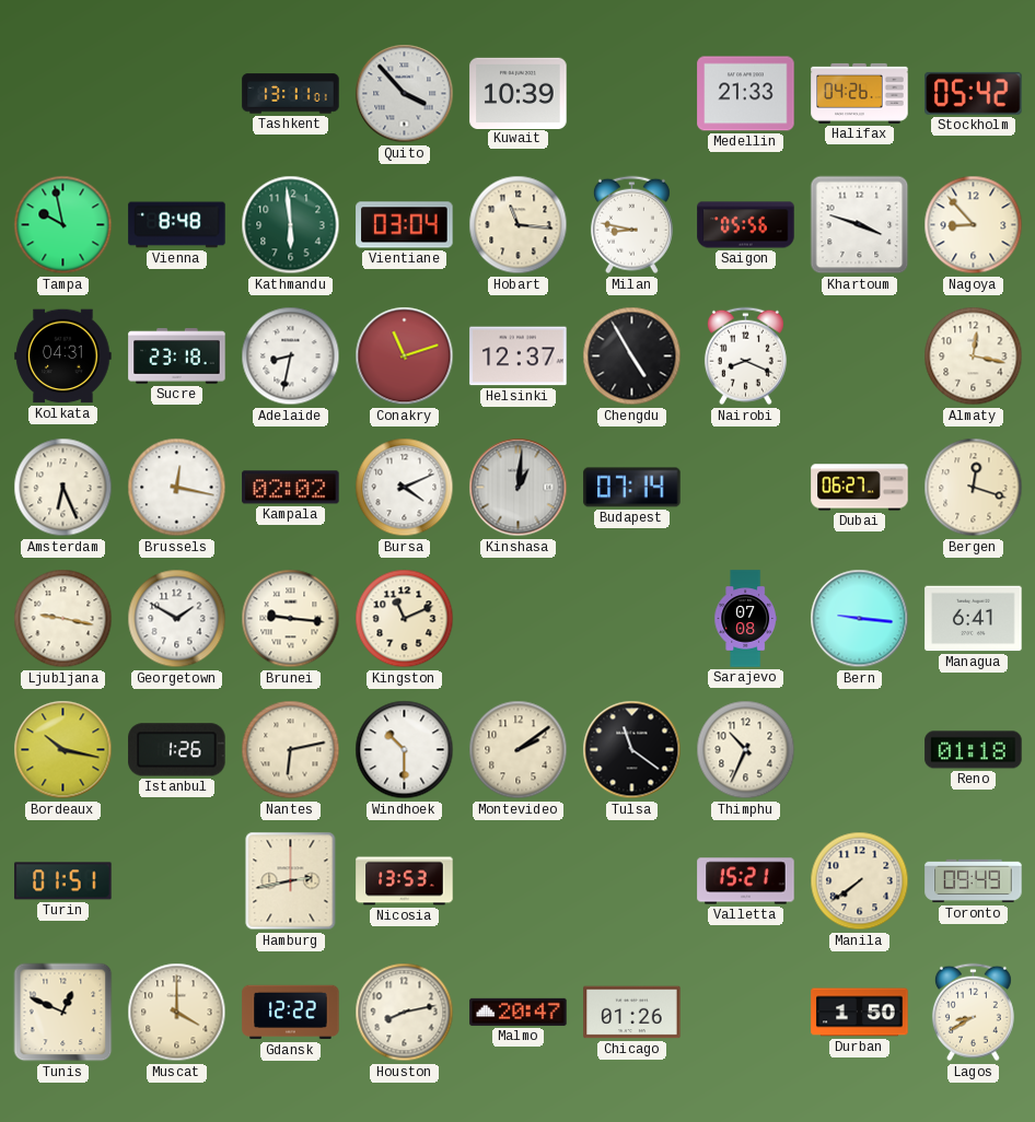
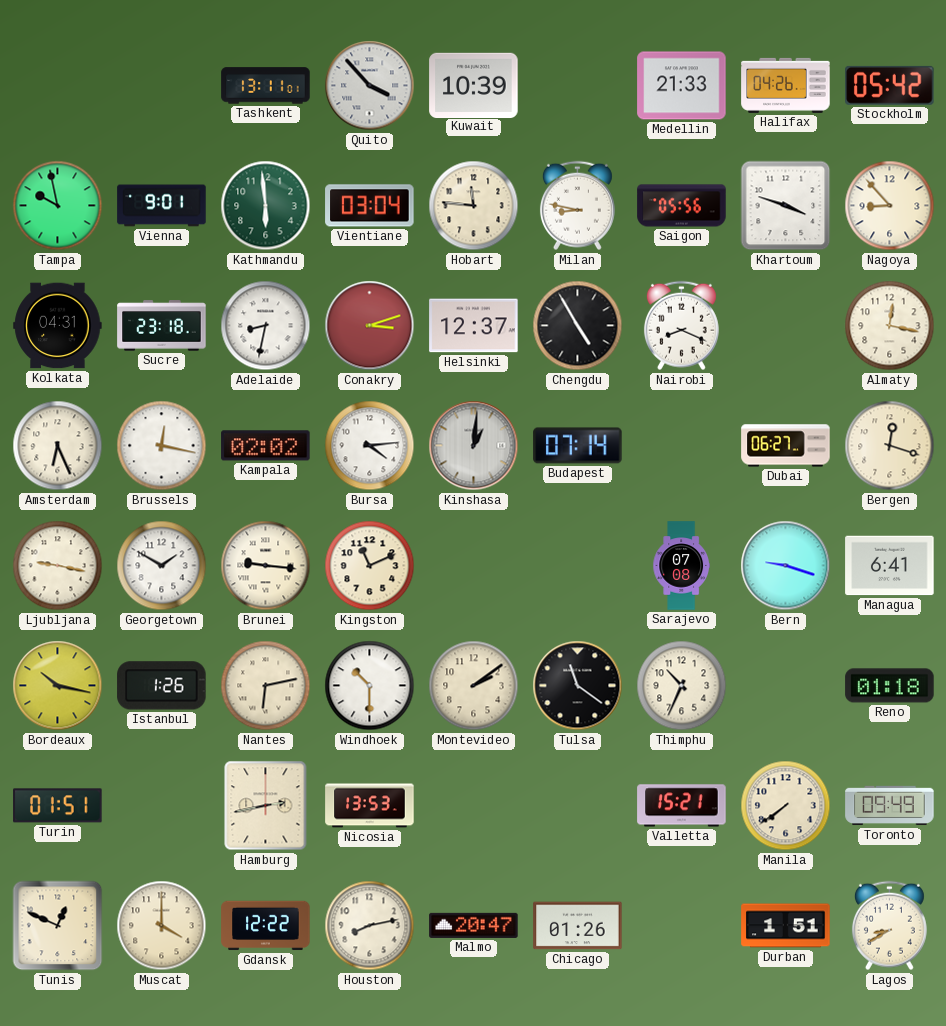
Vienna: 8:48 -> 9:01
Hobart: 11:16 -> 11:46
Conakry: 11:12 -> 3:12
Bursa: 4:11 -> 4:14
Bern: 9:16 -> 9:18
Durban: 1:50 -> 1:51
